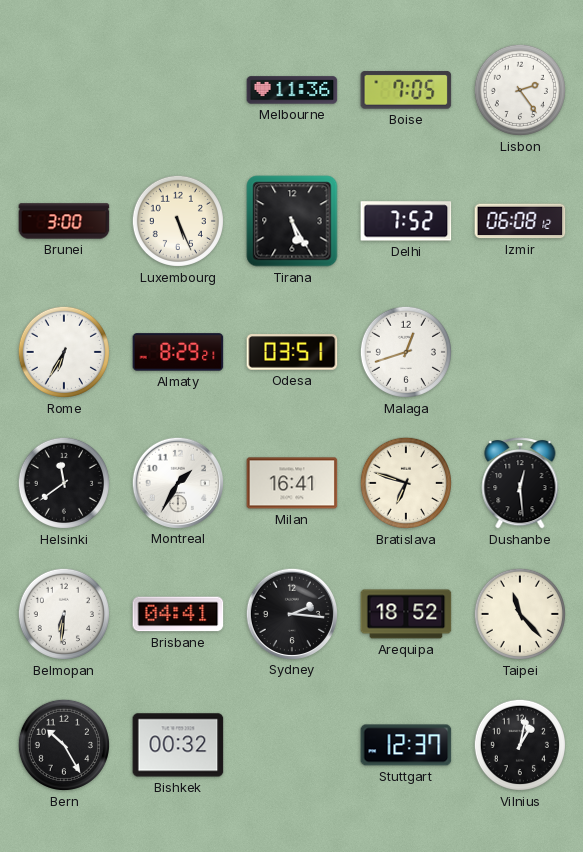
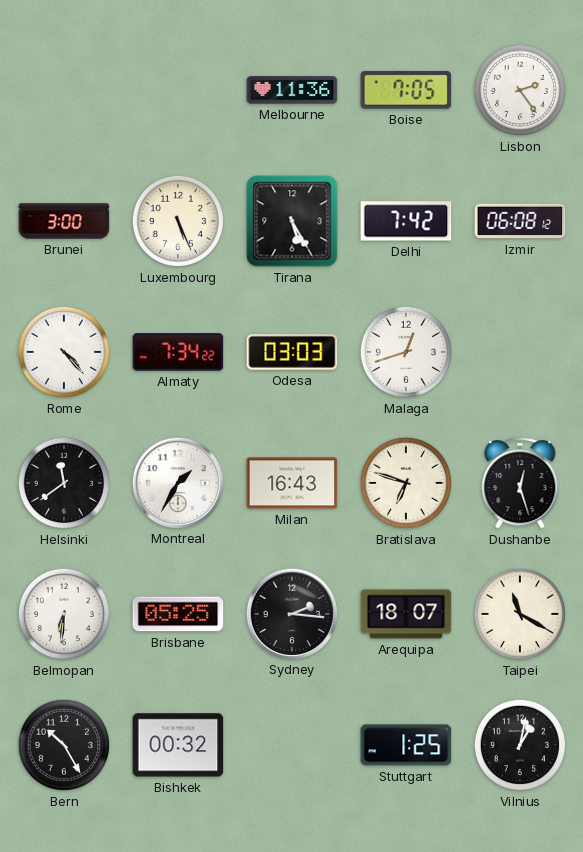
Delhi: 7:52 -> 7:42
Rome: 6:35 -> 4:23
Almaty: 8:29 -> 7:34
Odesa: 03:51 -> 03:03
Milan: 16:41 -> 16:43
Dushanbe: 12:29 -> 12:27
Brisbane: 04:41 -> 05:25
Arequipa: 18:52 -> 18:07
Taipei: 11:23 -> 11:20
Stuttgart: 12:37 -> 1:25
